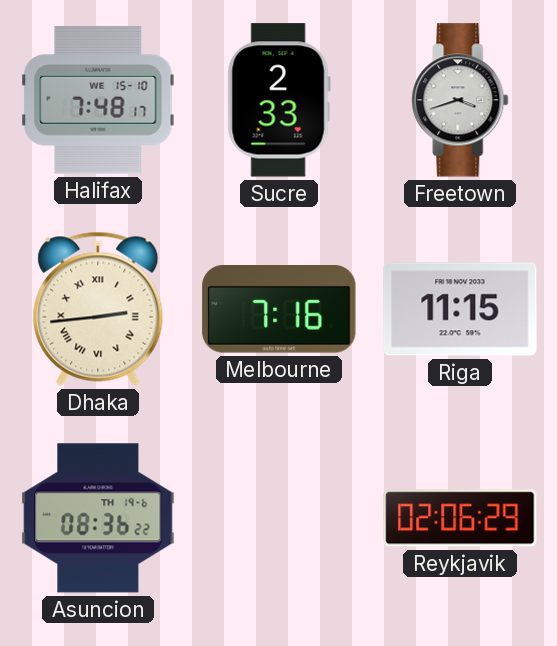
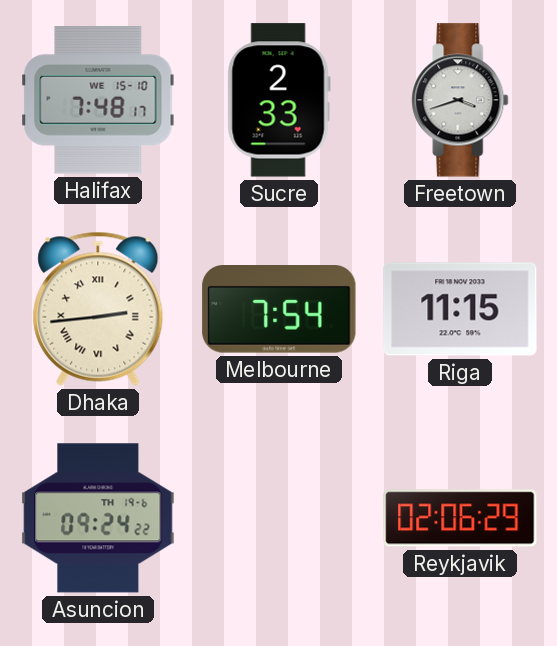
Melbourne: 7:16 -> 7:54
Asuncion: 08:36 -> 09:24
